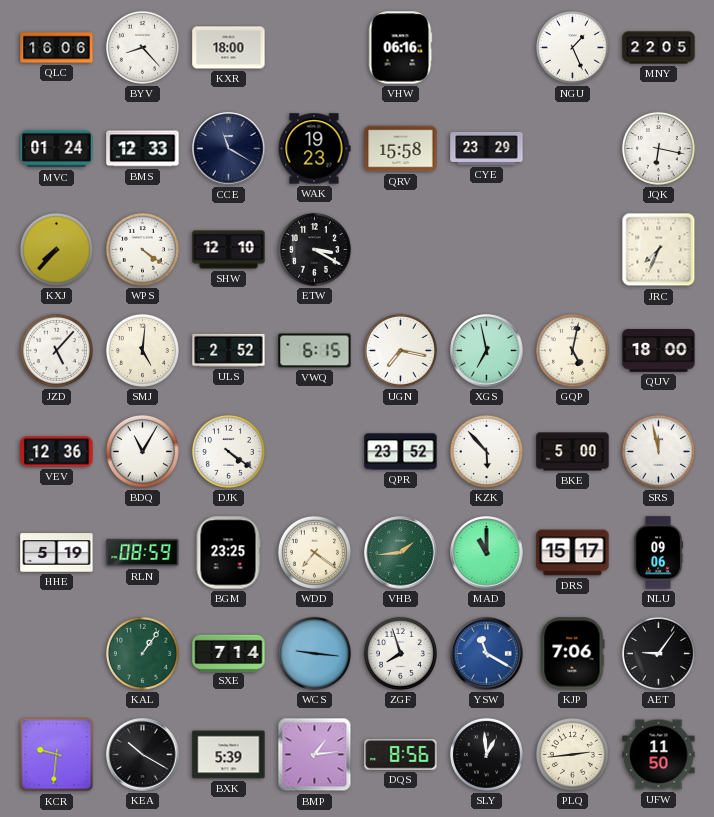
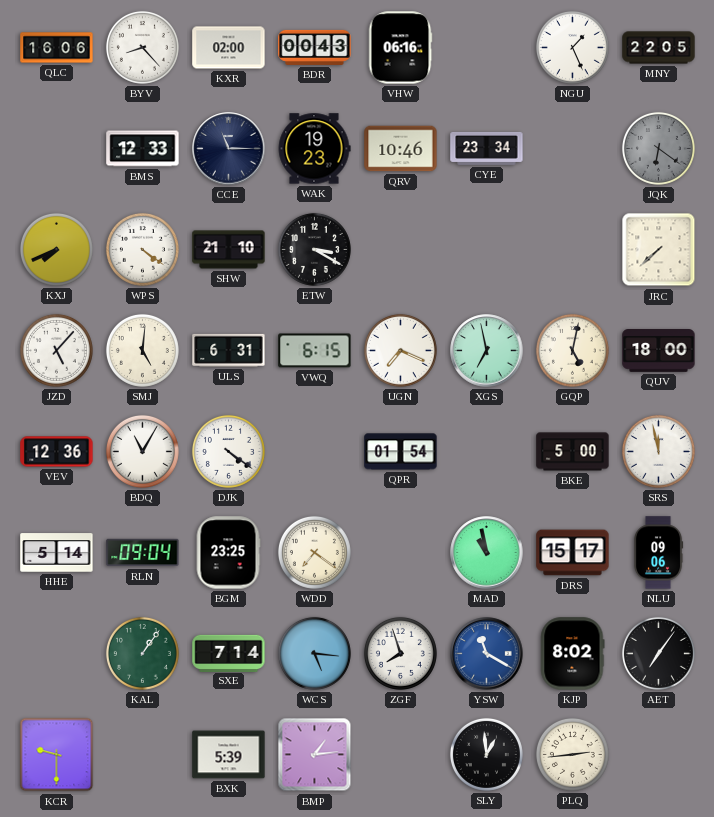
KXR: 18:00 -> 02:00
BDR: none -> 00:43
MVC: 01:24 -> none
CCE: 11:20 -> 11:15
QRV: 15:58 -> 10:46
CYE: 23:29 -> 23:34
JQK: 6:17 -> 6:21
JQK dial: white -> grey
KXJ: 7:37 -> 7:41
SHW: 12:10 -> 21:10
JRC: 7:34 -> 7:38
ULS: 2:52 -> 6:31
UGN: 7:17 -> 7:19
QPR: 23:52 -> 01:54
KZK: 5:53 -> none
HHE: 5:19 -> 5:14
RLN: 08:59 -> 09:04
VHB: 1:44 -> none
MAD: 11:00 -> 10:58
WCS: 9:16 -> 5:16
KJP: 7:06 -> 8:02
AET: 9:06 -> 7:06
KCR: 9:31 -> 9:30
KEA: 10:20 -> none
DQS: 8:56 -> none
UFW: 11:50 -> none
